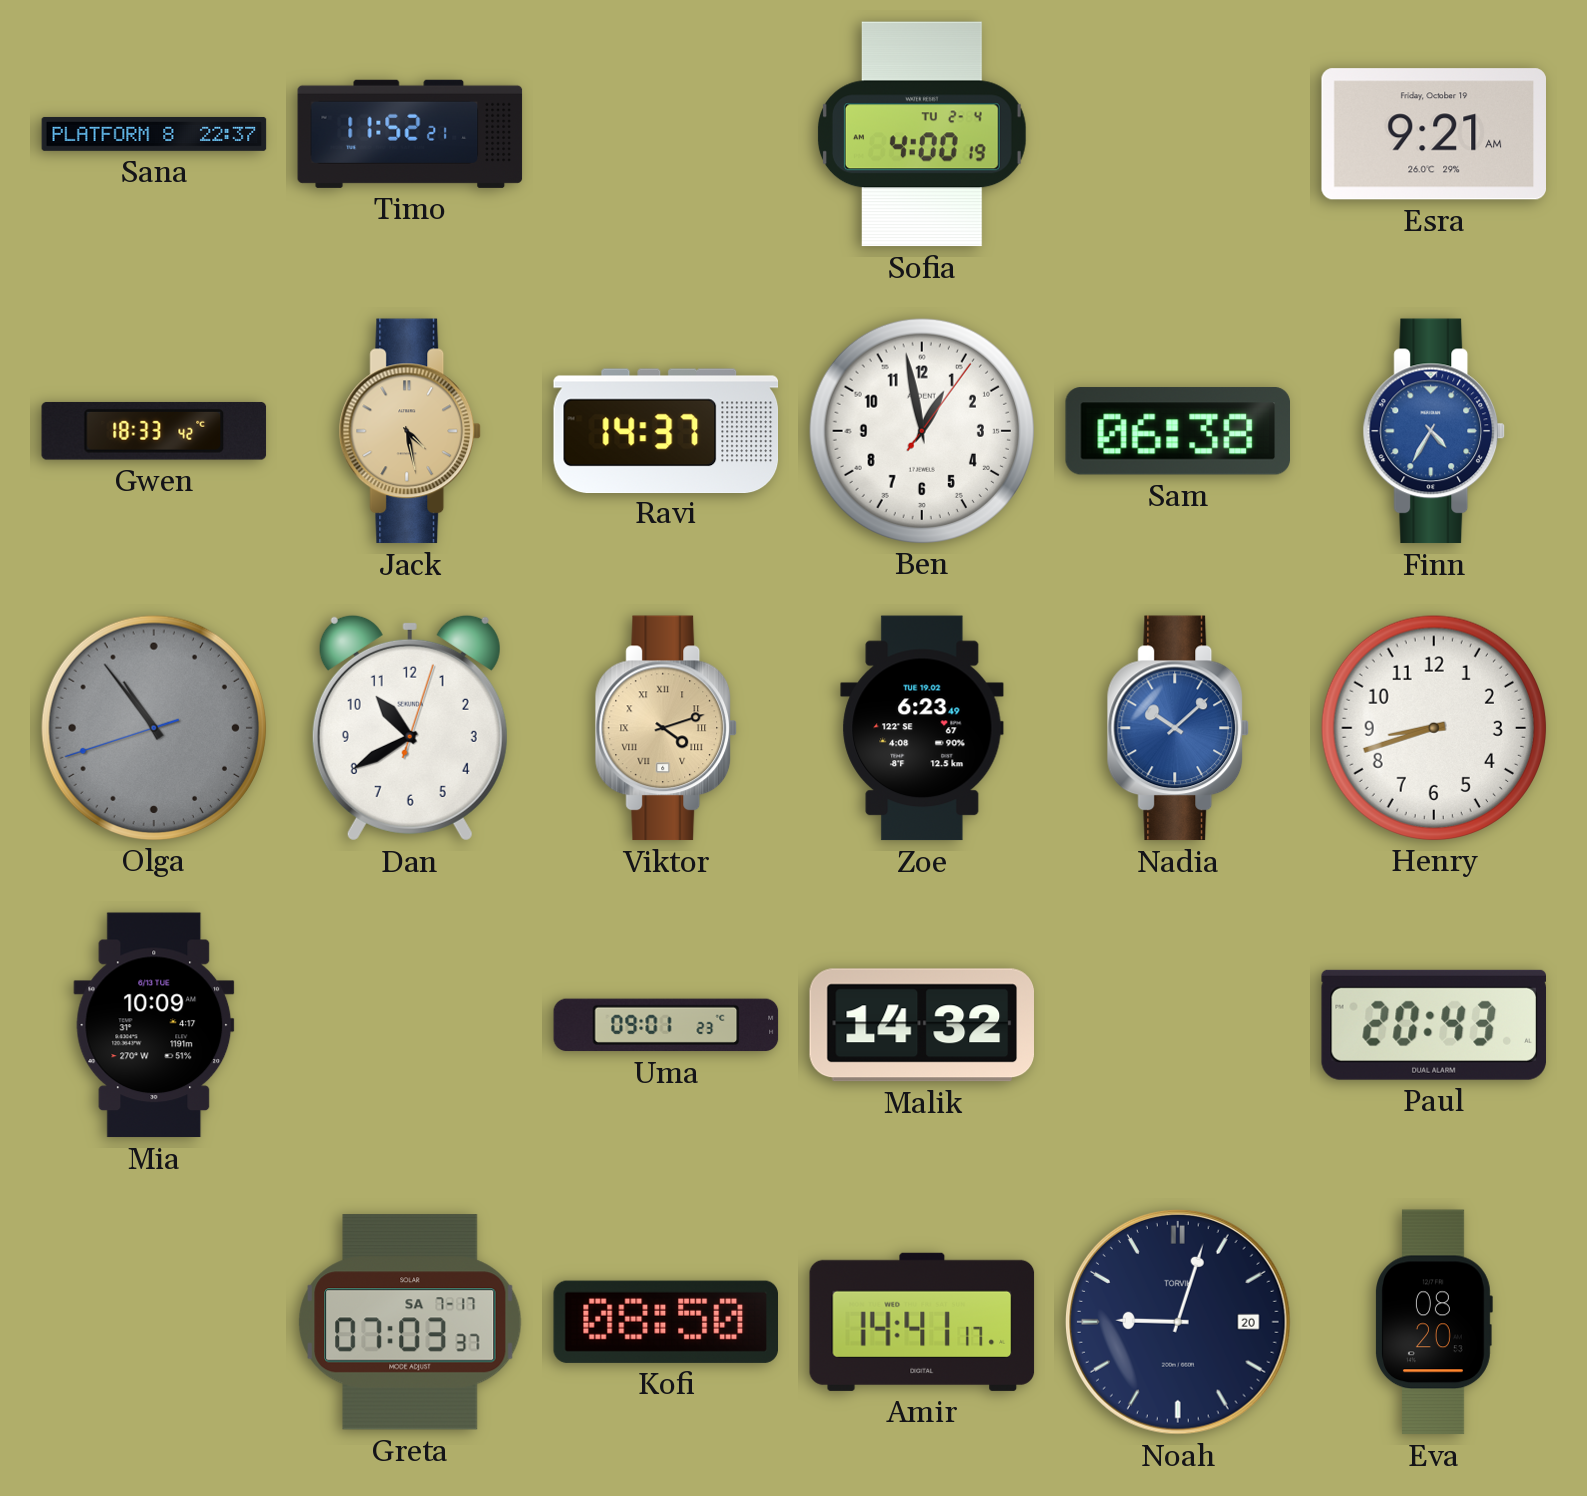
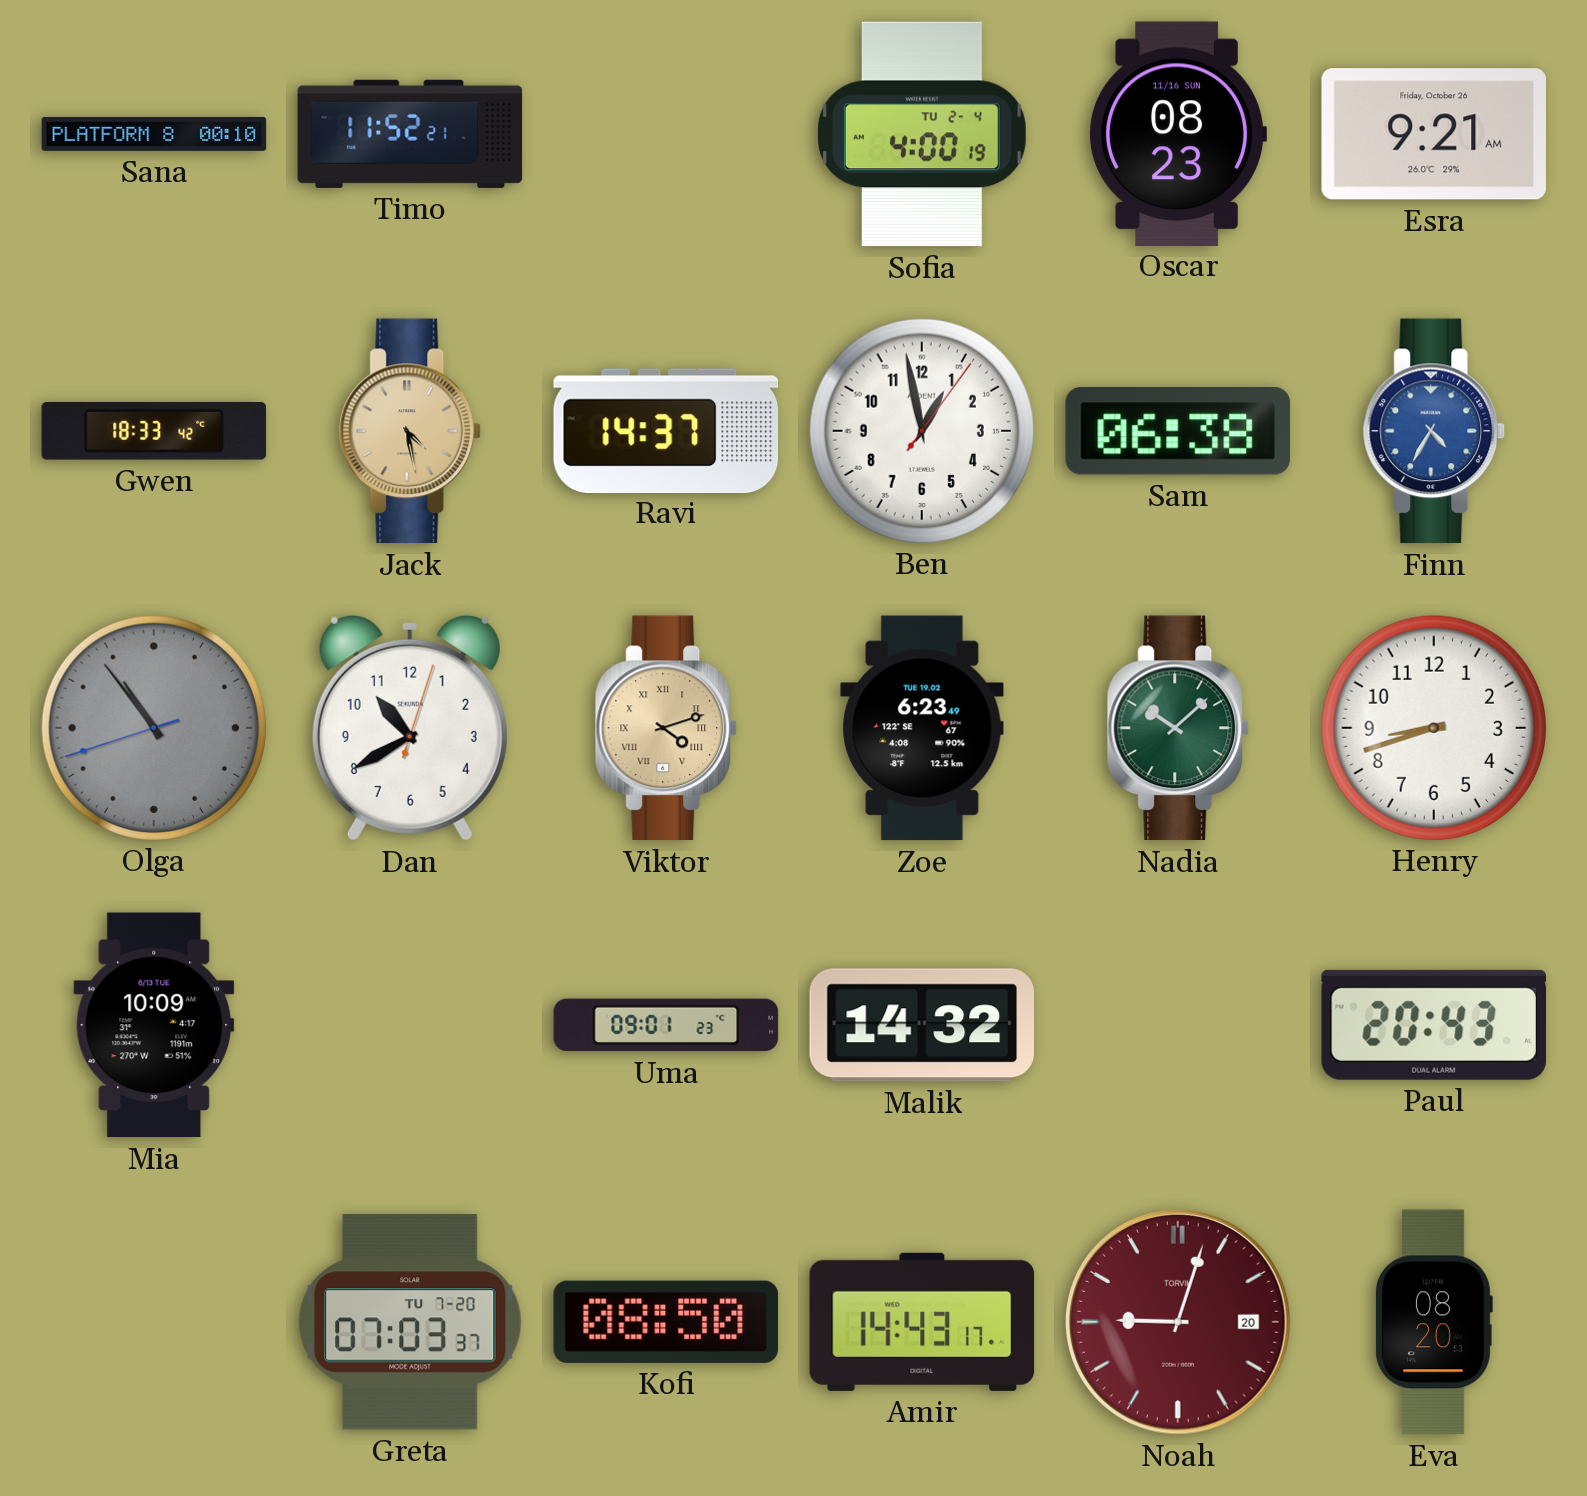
Sana: 22:37 -> 00:10
Oscar: none -> 08:23
Esra date: Friday, October 19 -> Friday, October 26
Nadia dial: blue -> green
Greta date: SA 7-17 -> TU 7-20
Amir: 14:41 -> 14:43
Noah dial: navy -> burgundy
